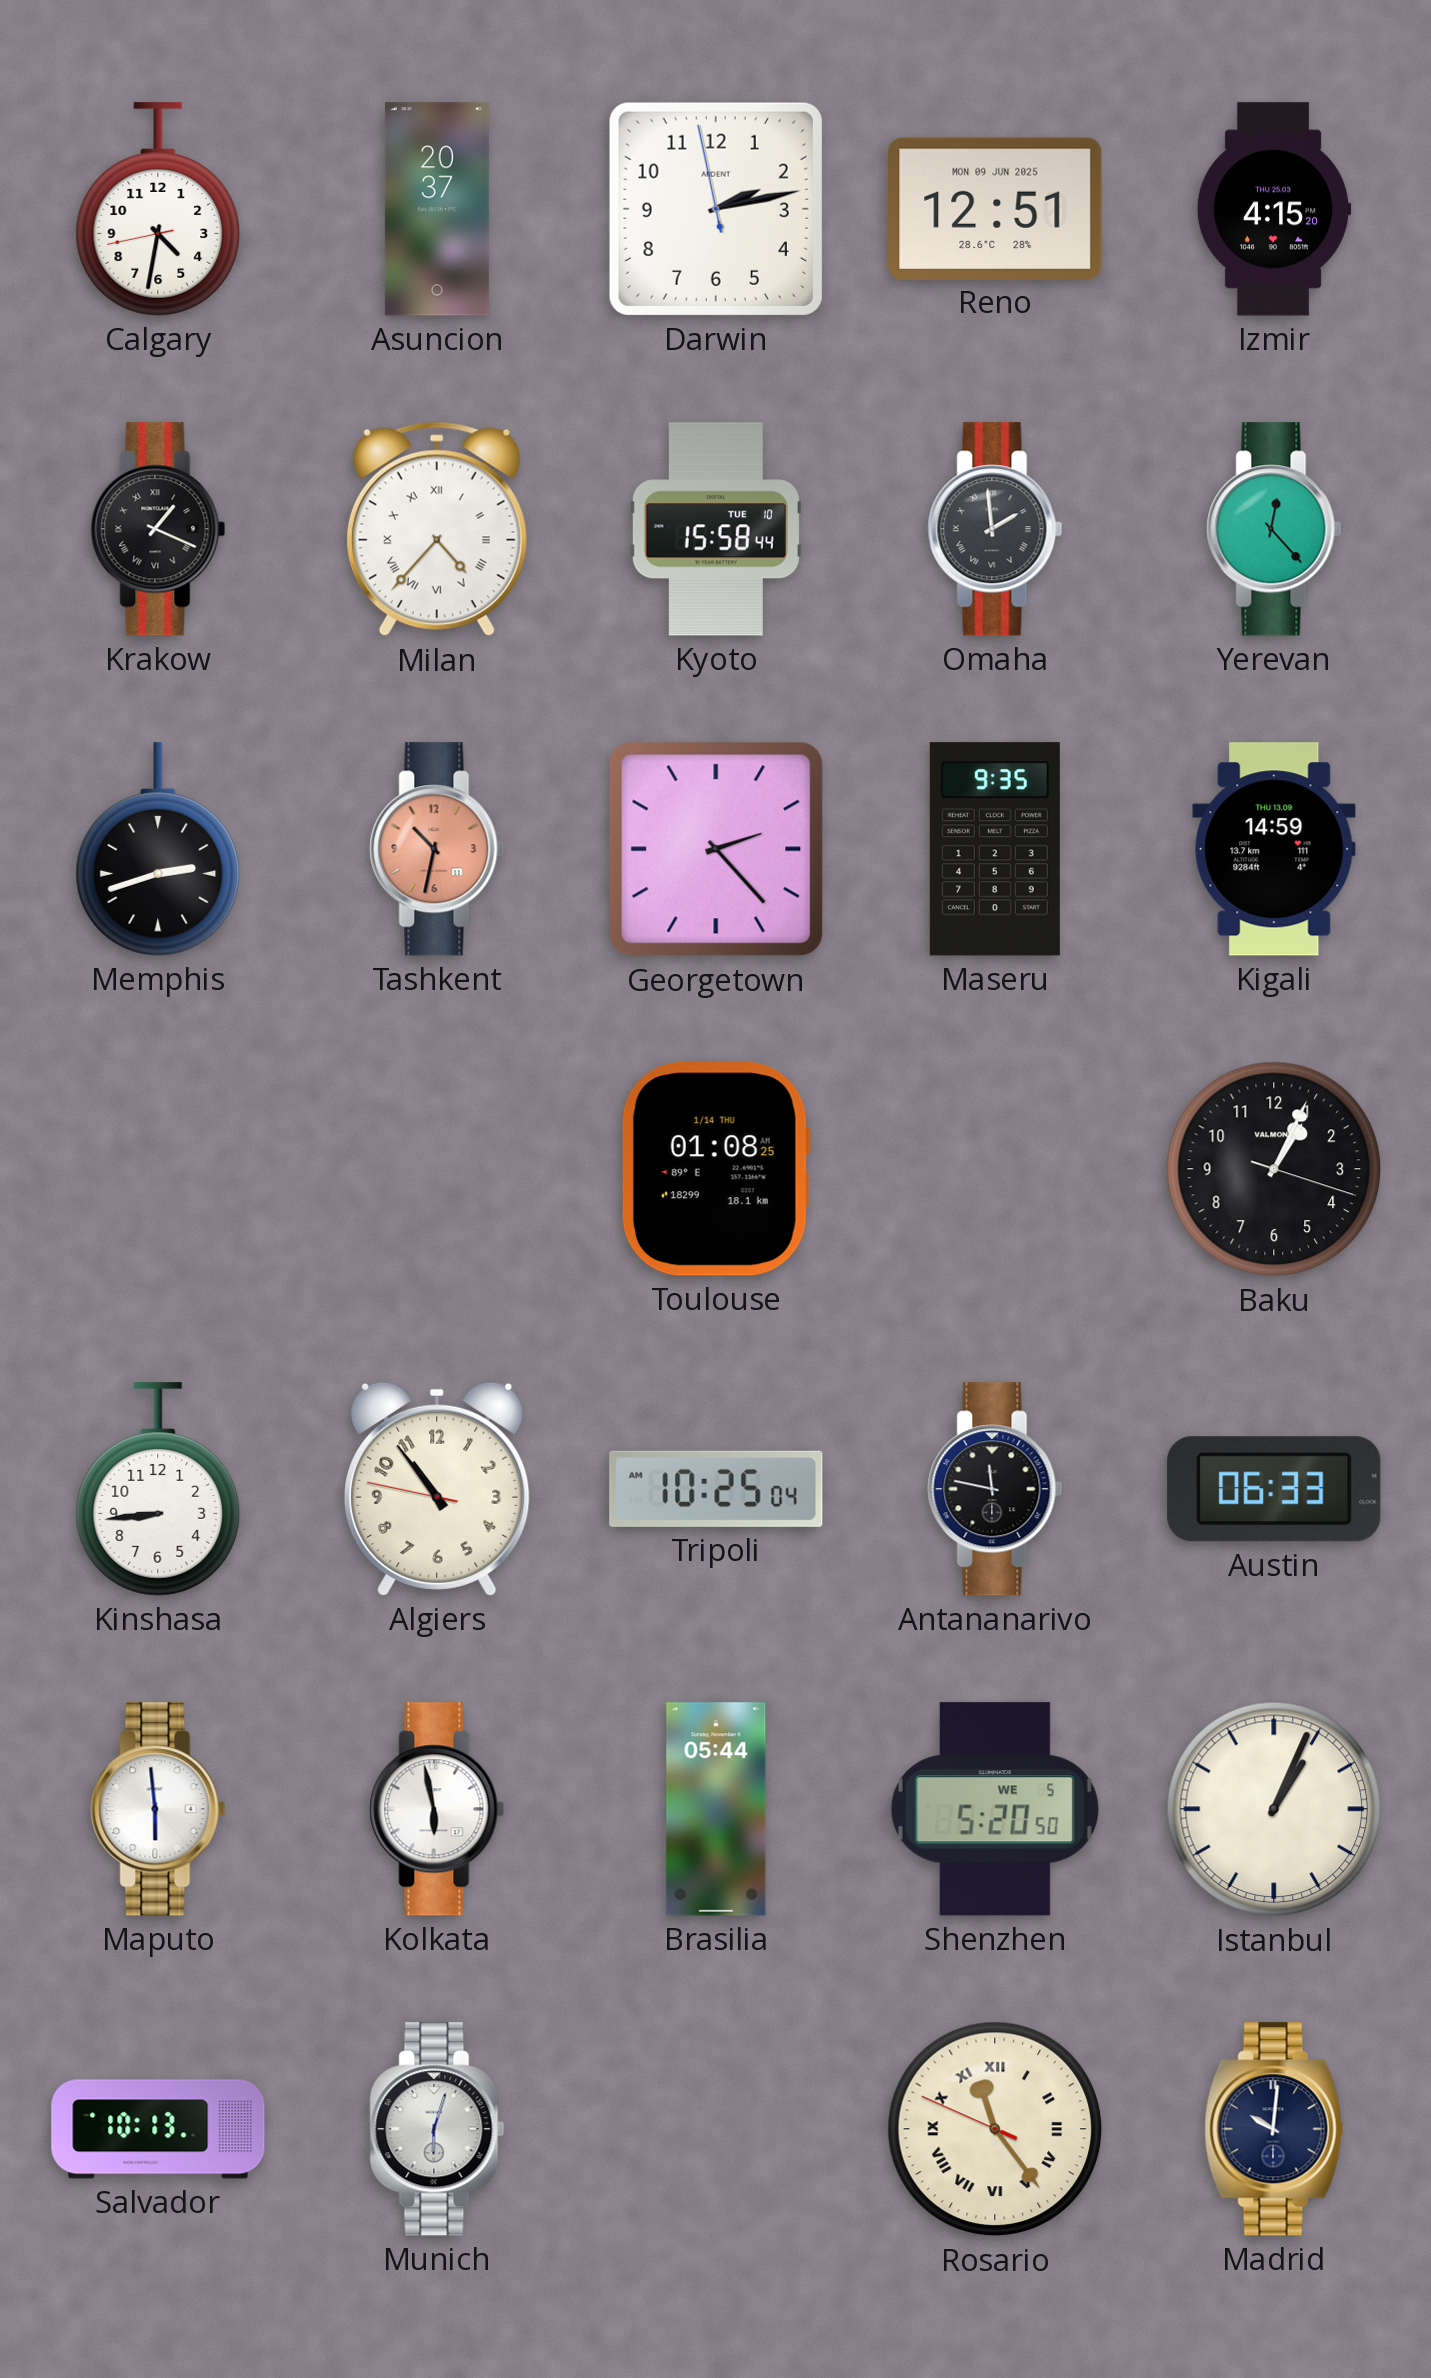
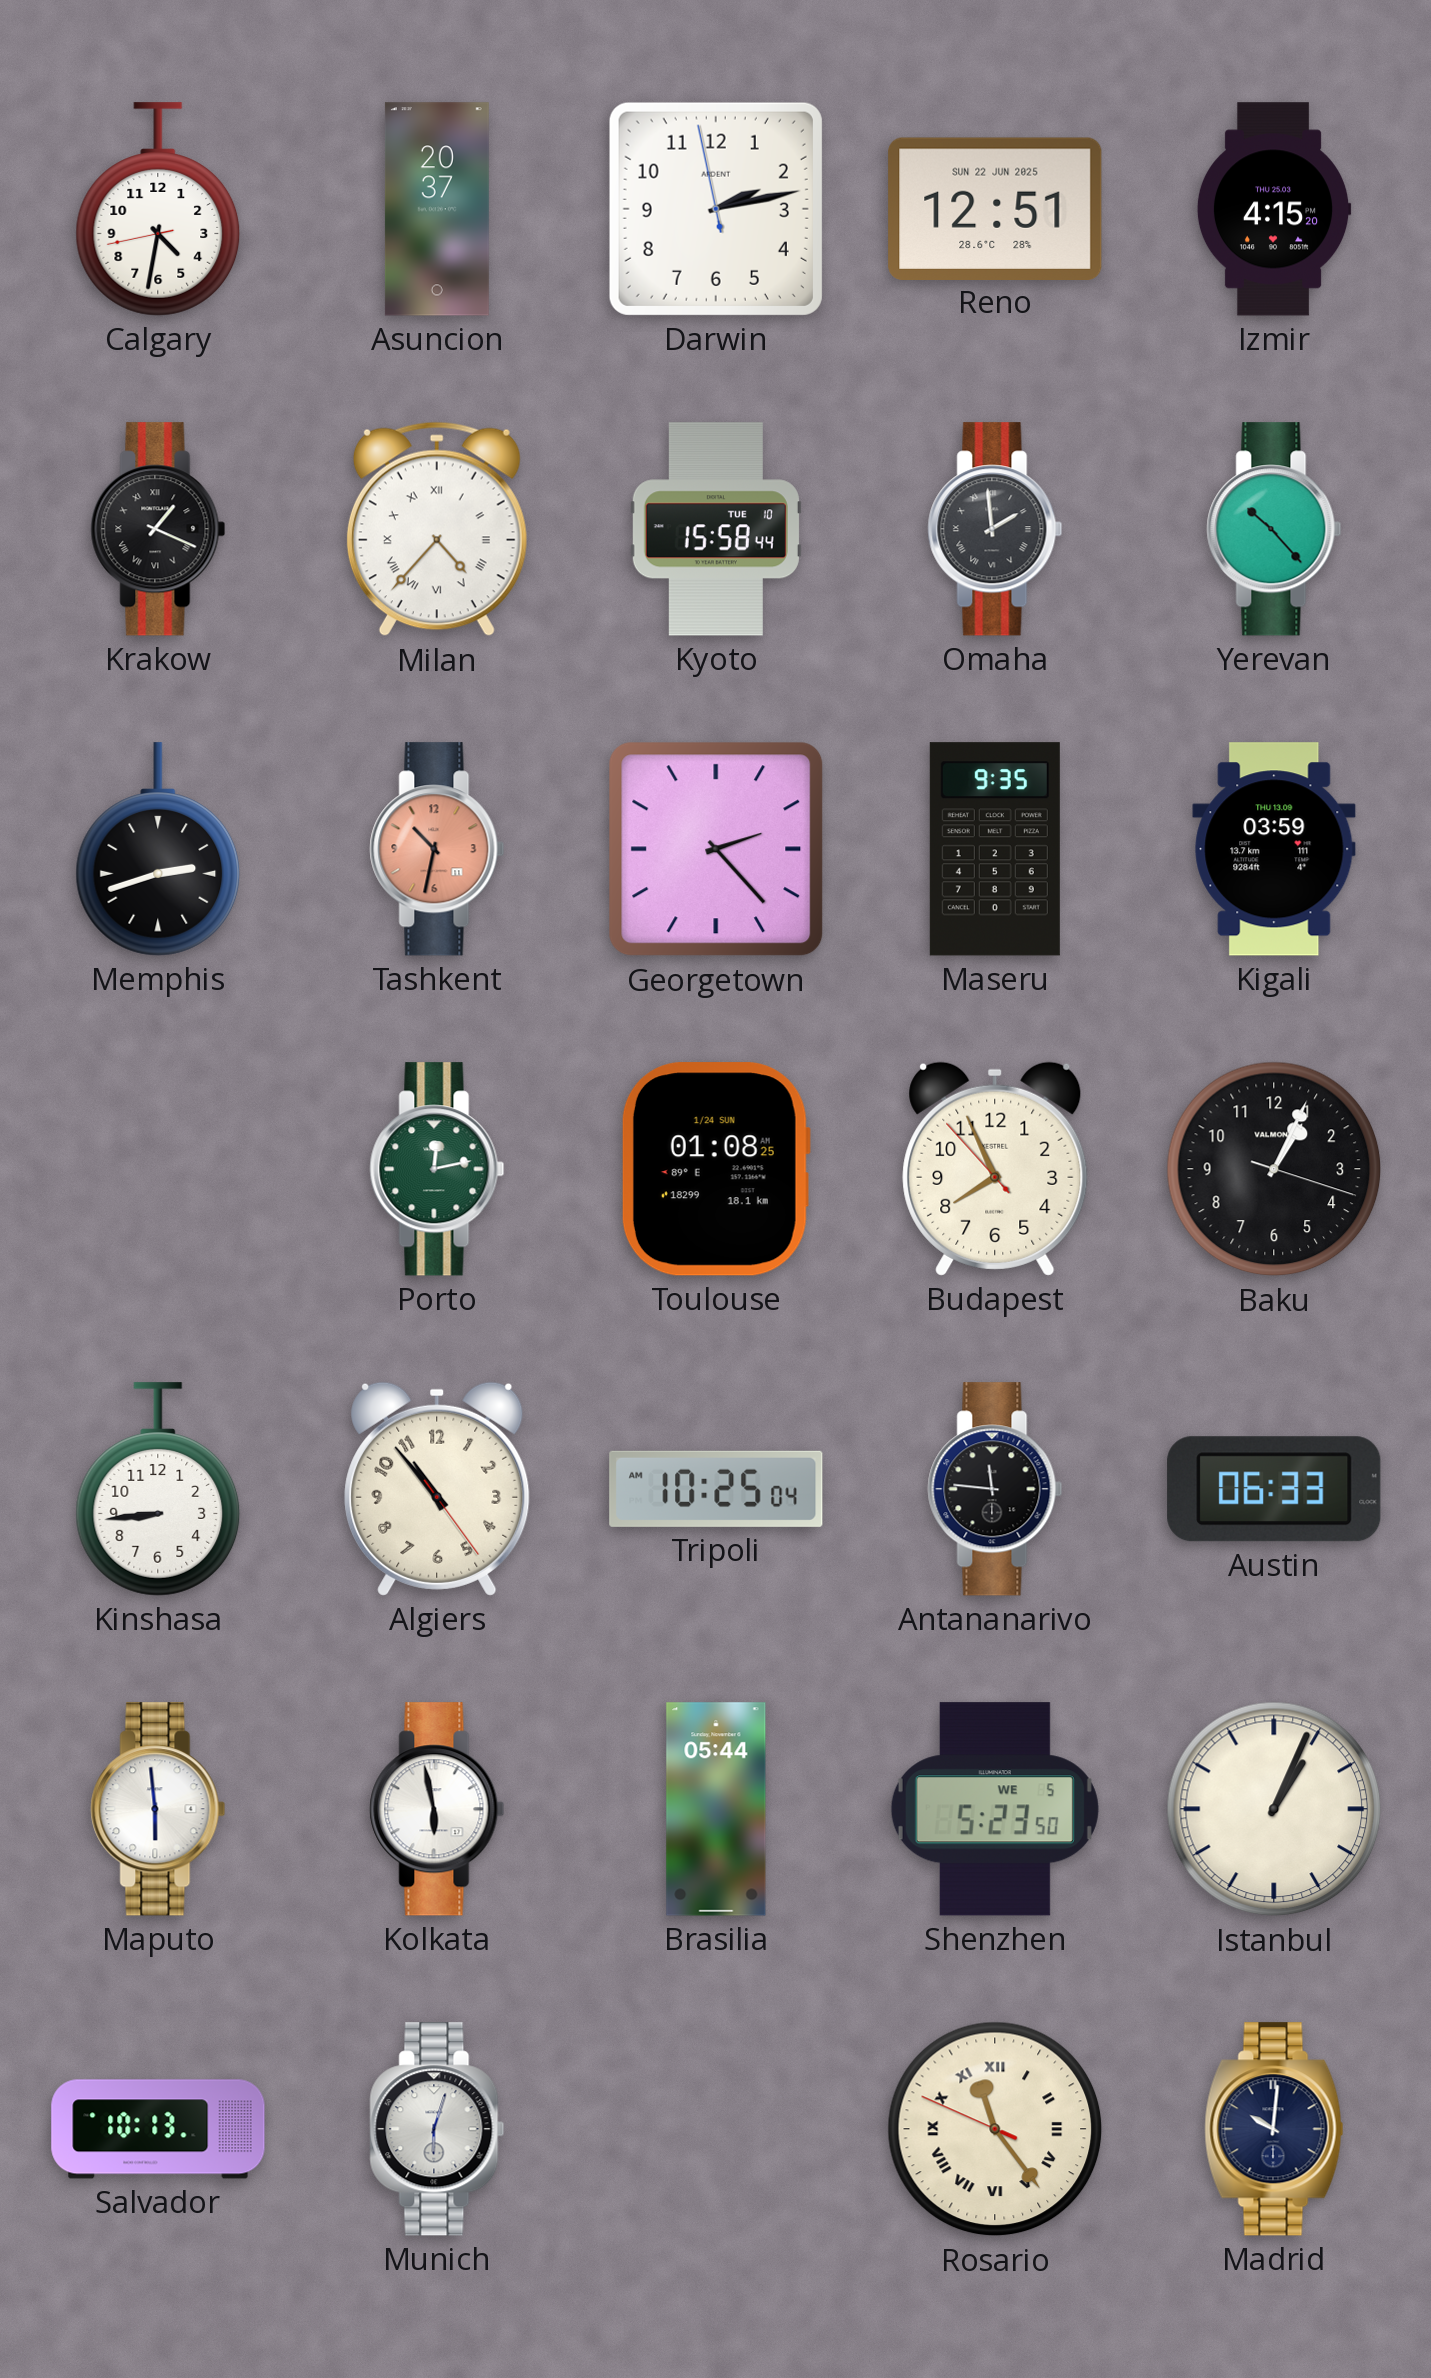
Reno date: MON 09 JUN 2025 -> SUN 22 JUN 2025
Yerevan: 12:23 -> 10:23
Kigali: 14:59 -> 03:59
Porto: none -> 12:13
Toulouse date: 1/14 THU -> 1/24 SUN
Budapest: none -> 7:55
Algiers: 10:53:47 -> 10:53:24
Antananarivo: 11:47 -> 11:46
Shenzhen: 5:20 -> 5:23
